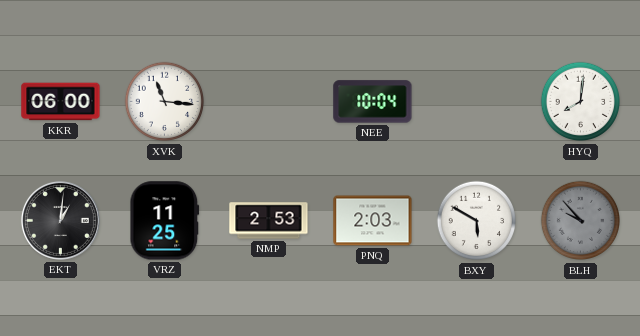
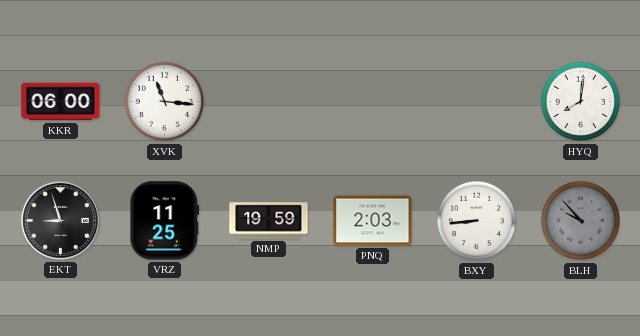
NEE: 10:04 -> none
EKT: 1:01 -> 8:57
NMP: 2:53 -> 19:59
BXY: 5:50 -> 8:44
